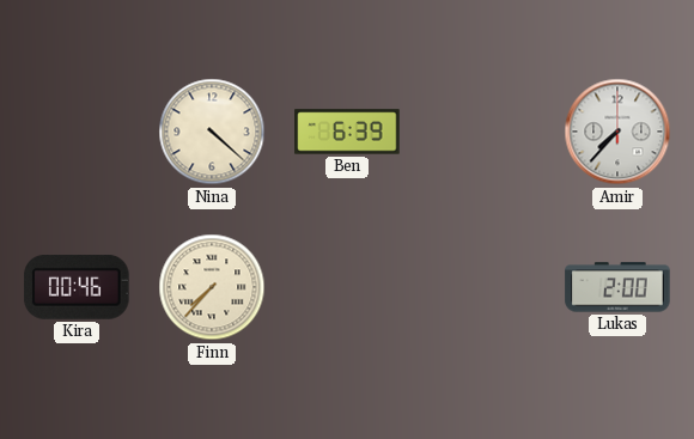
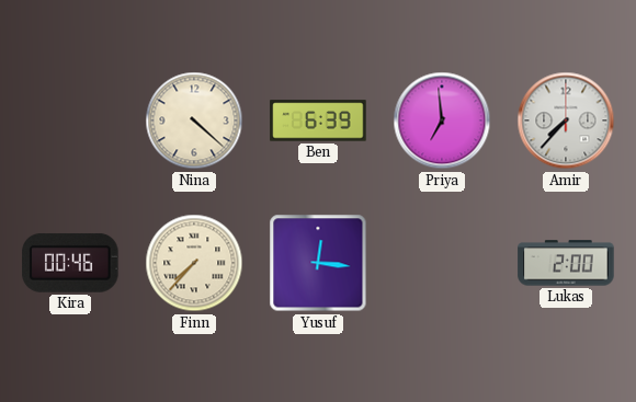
Priya: none -> 6:59
Yusuf: none -> 12:16
